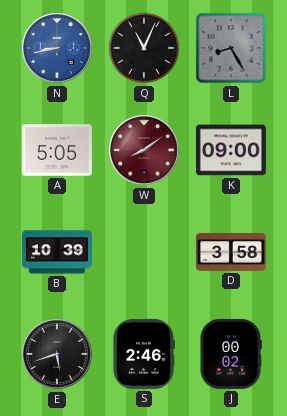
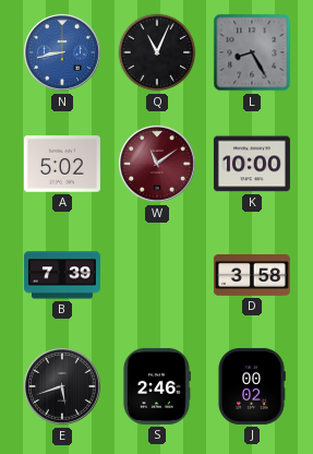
A: 5:05 -> 5:02
W: 8:09 -> 11:09
K: 09:00 -> 10:00
B: 10:39 -> 7:39
